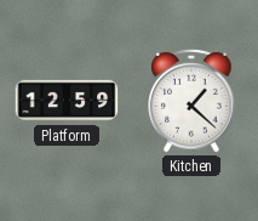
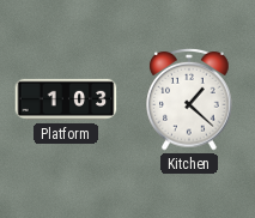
Platform: 12:59 -> 1:03
